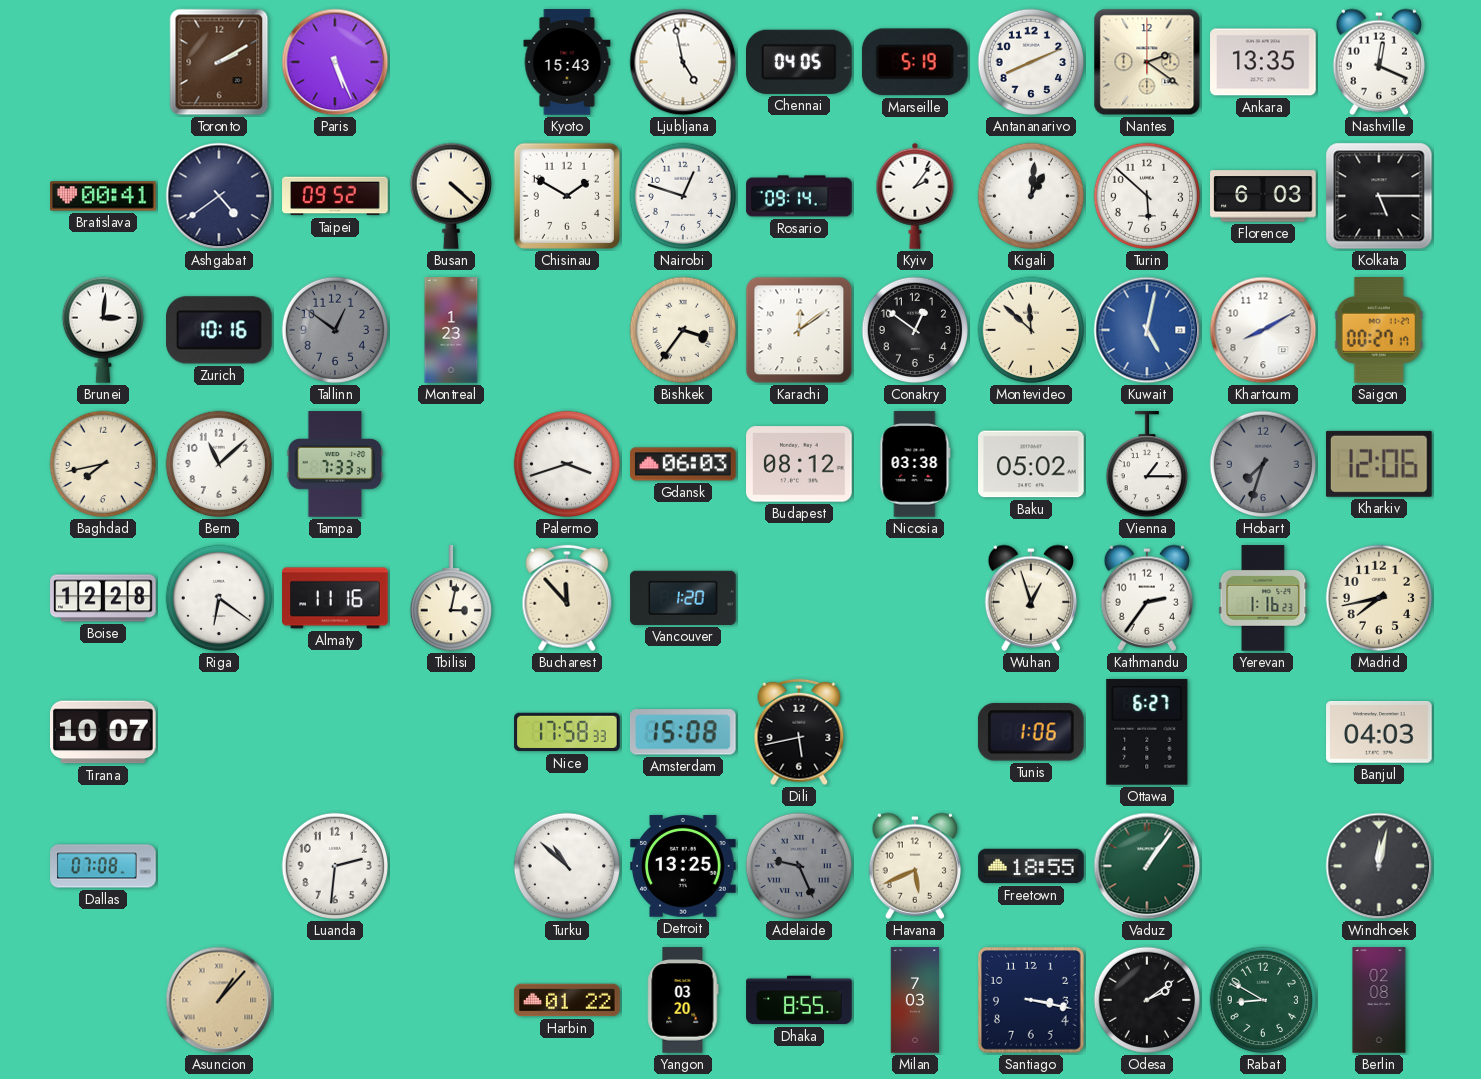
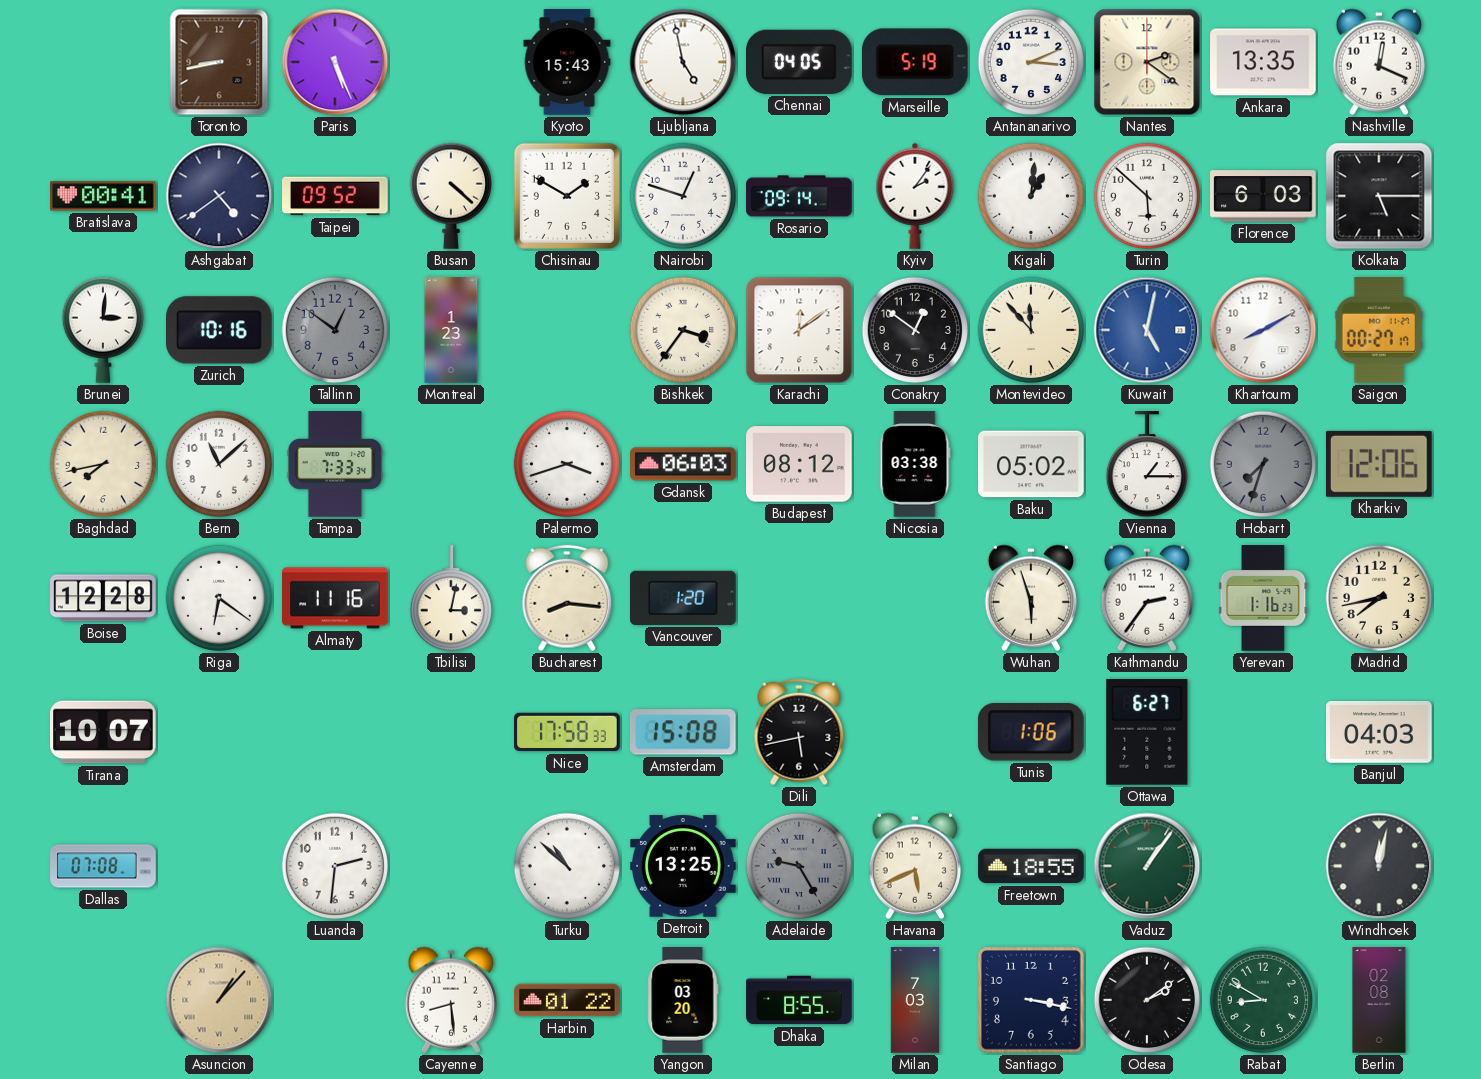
Toronto: 2:10 -> 8:43
Antananarivo: 8:11 -> 3:11
Montevideo: 11:52 -> 11:53
Bucharest: 11:53 -> 8:16
Wuhan: 12:57 -> 5:57
Adelaide: 9:26 -> 9:25
Cayenne: none -> 8:29
